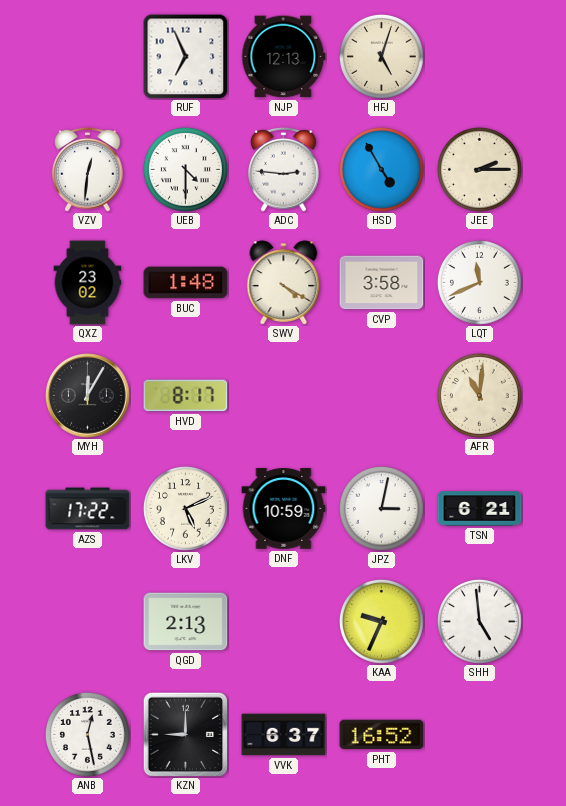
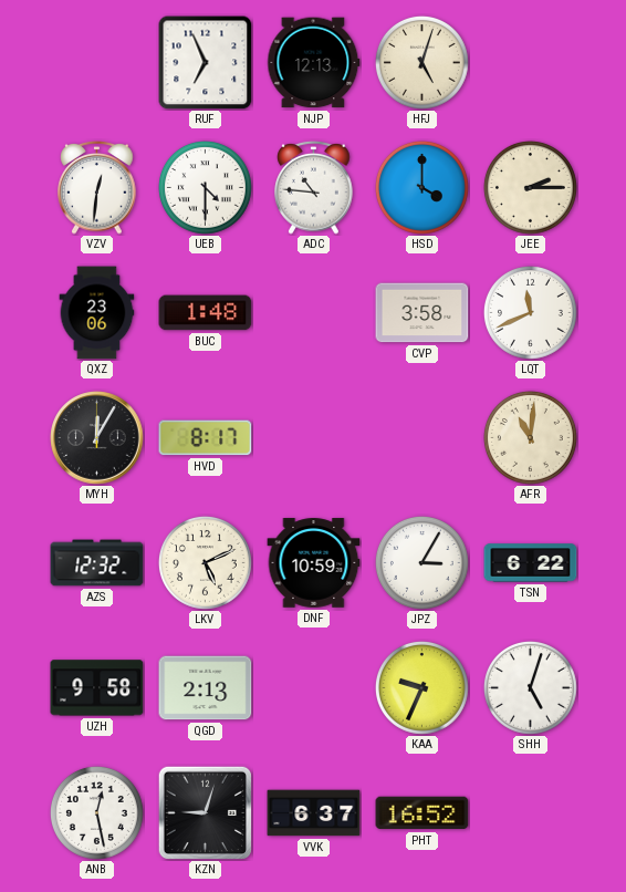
ADC: 2:46 -> 10:46
HSD: 4:55 -> 4:00
QXZ: 23:02 -> 23:06
SWV: 4:20 -> none
AZS: 17:22 -> 12:32
JPZ: 3:02 -> 3:05
TSN: 6:21 -> 6:22
UZH: none -> 9:58
SHH: 4:59 -> 5:03
KZN: 9:00 -> 9:03
